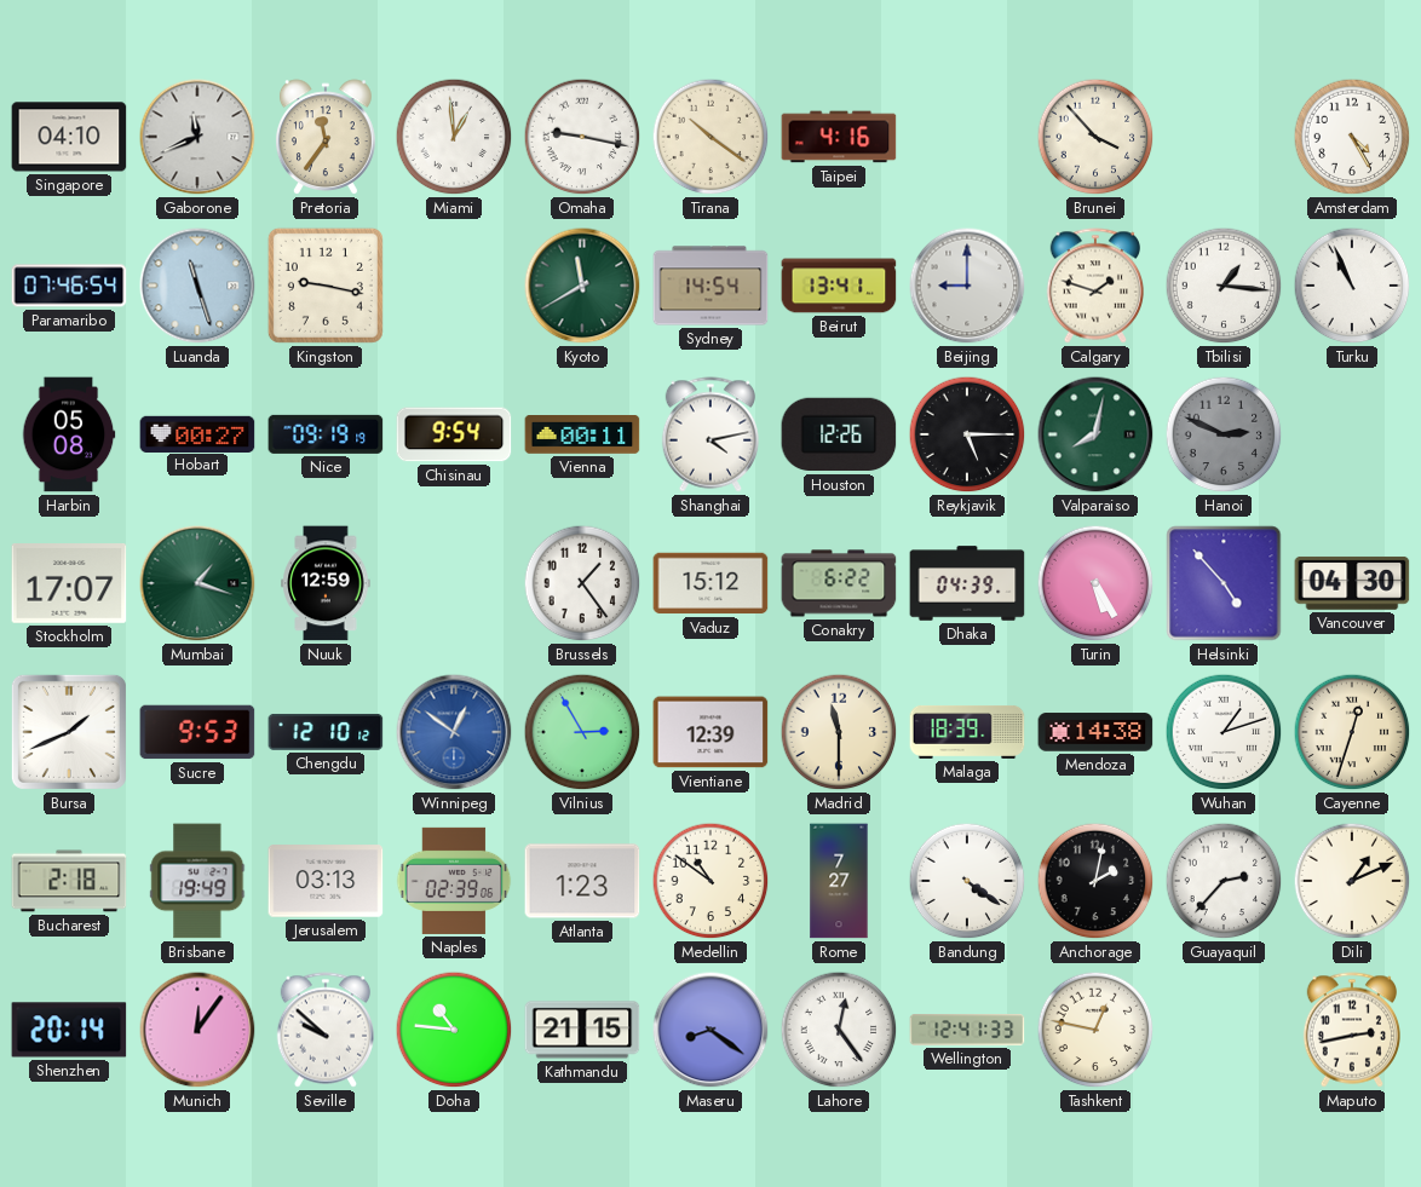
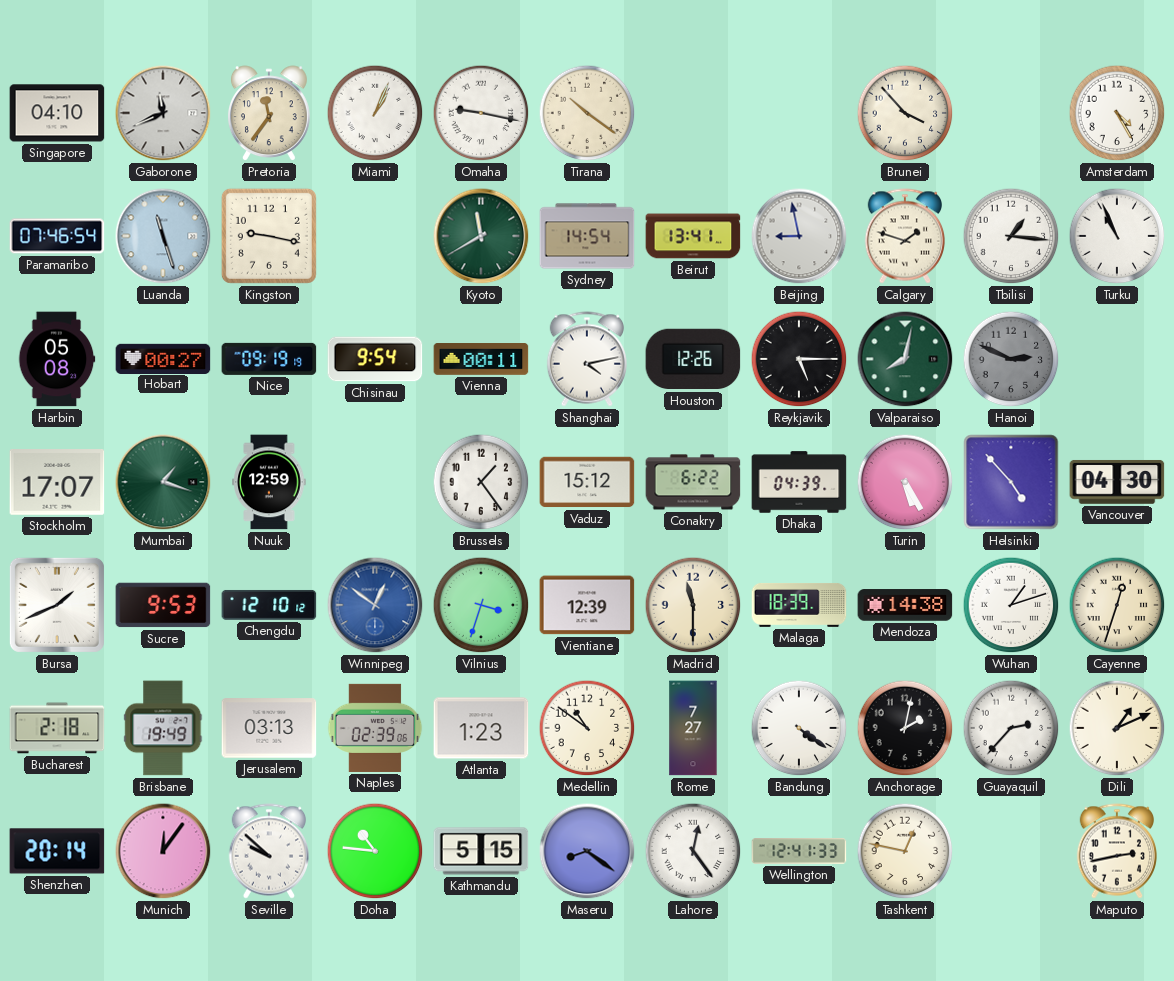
Miami: 12:59 -> 1:04
Taipei: 4:16 -> none
Beijing: 9:00 -> 8:58
Vilnius: 2:55 -> 3:33
Kathmandu: 21:15 -> 5:15
